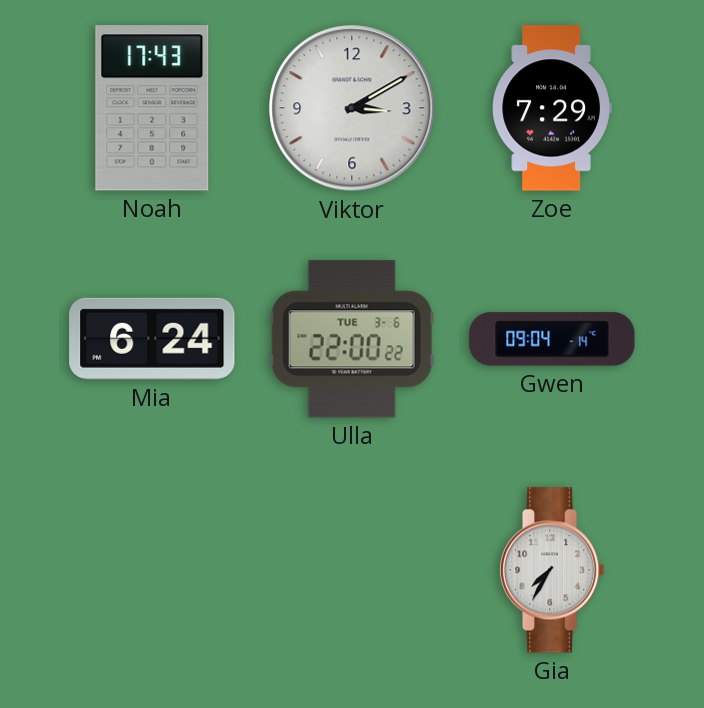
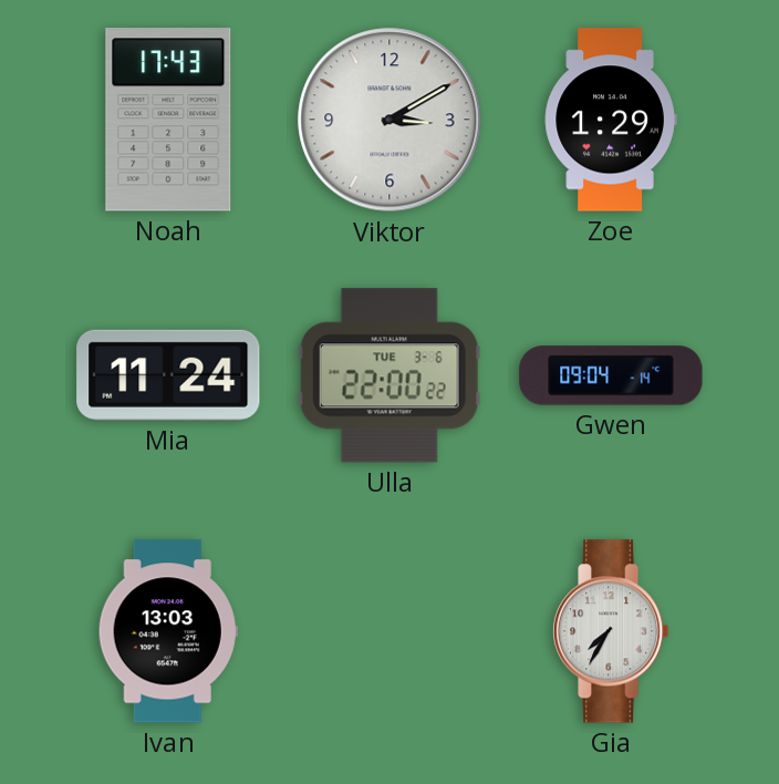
Zoe: 7:29 -> 1:29
Mia: 6:24 -> 11:24
Ivan: none -> 13:03
